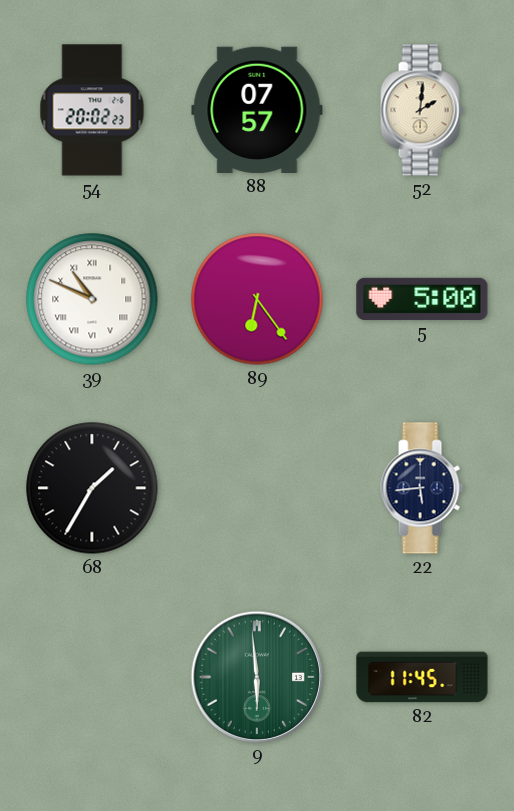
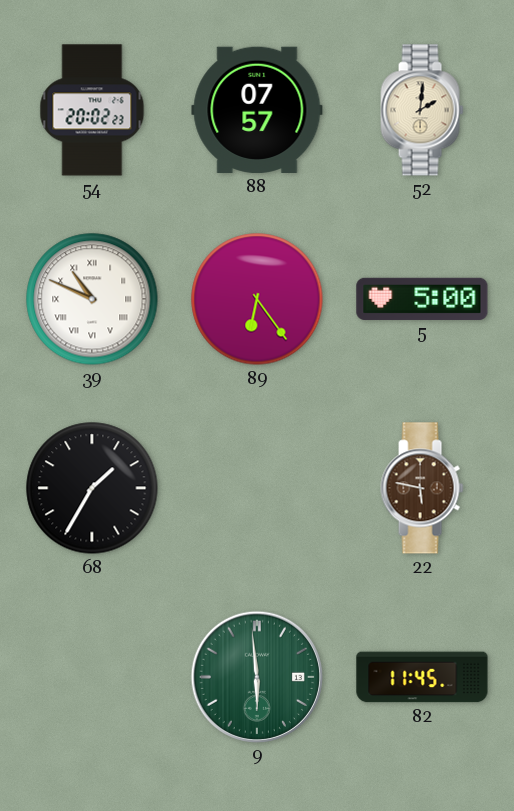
22: 5:44 -> 5:47
22 dial: navy -> brown
